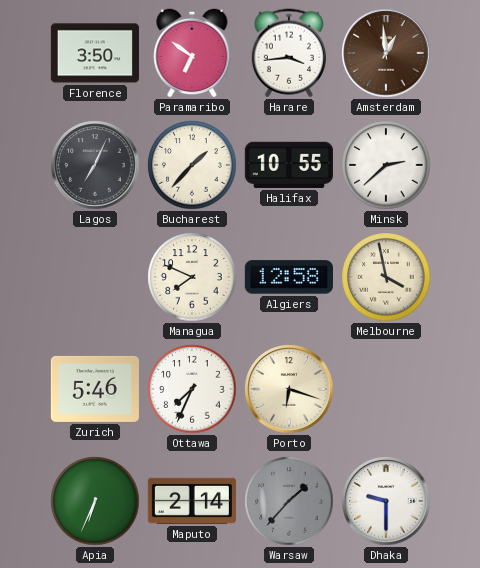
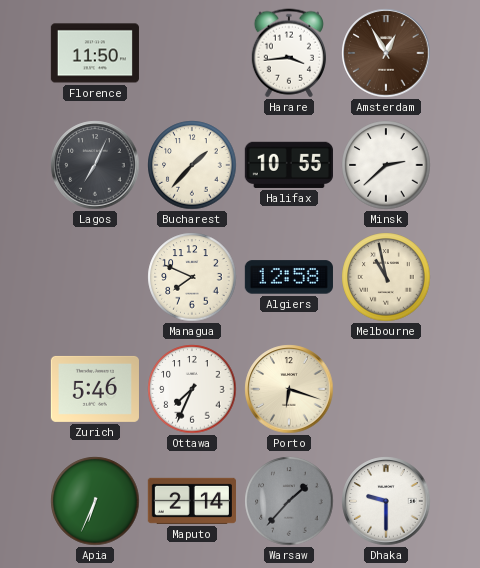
Florence: 3:50 -> 11:50
Paramaribo: 6:51 -> none
Amsterdam: 12:59 -> 12:55
Melbourne: 3:58 -> 10:58
